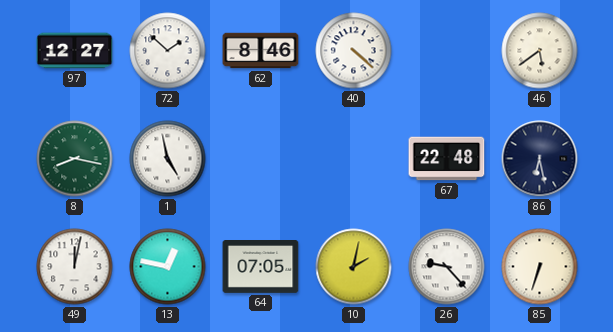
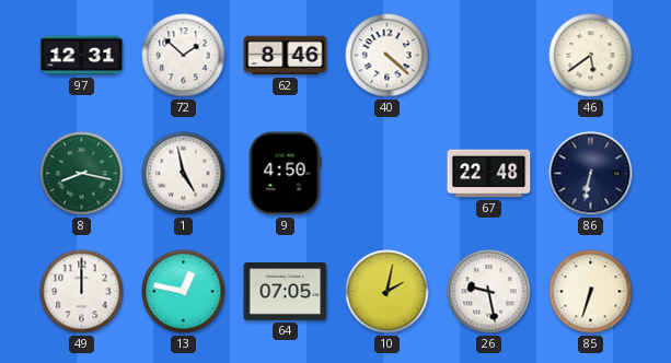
97: 12:27 -> 12:31
9: none -> 4:50
86: 6:28 -> 6:32
49: 12:02 -> 12:00
26: 9:23 -> 9:28
